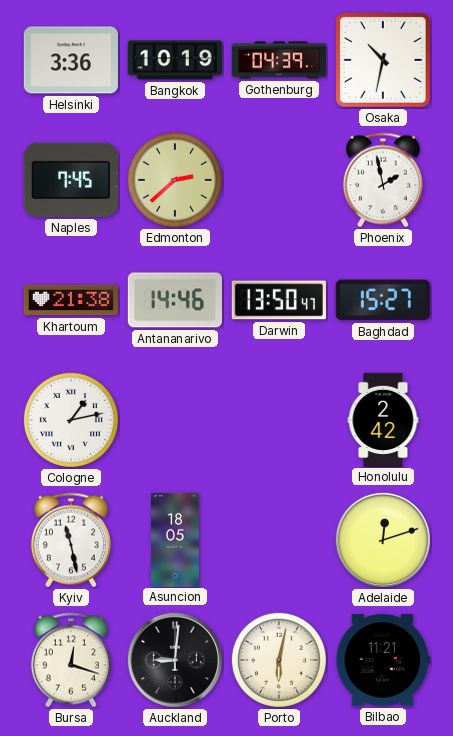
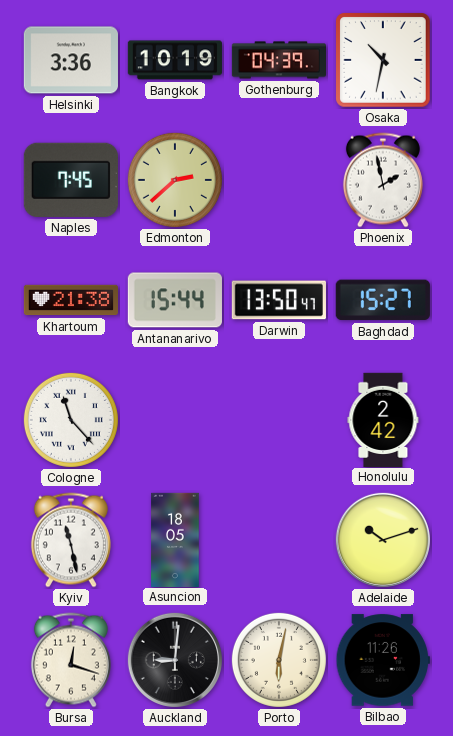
Antananarivo: 14:46 -> 15:44
Cologne: 1:13 -> 11:23
Adelaide: 12:12 -> 10:12
Bilbao: 11:21 -> 11:26
